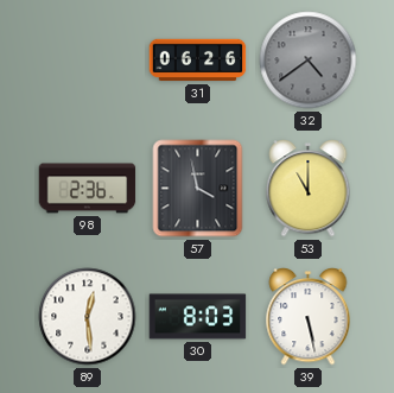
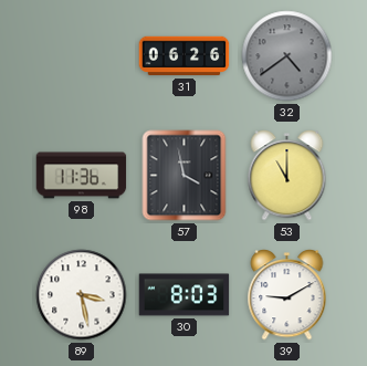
98: 2:36 -> 11:36
89: 12:29 -> 3:28
39: 5:28 -> 9:10
